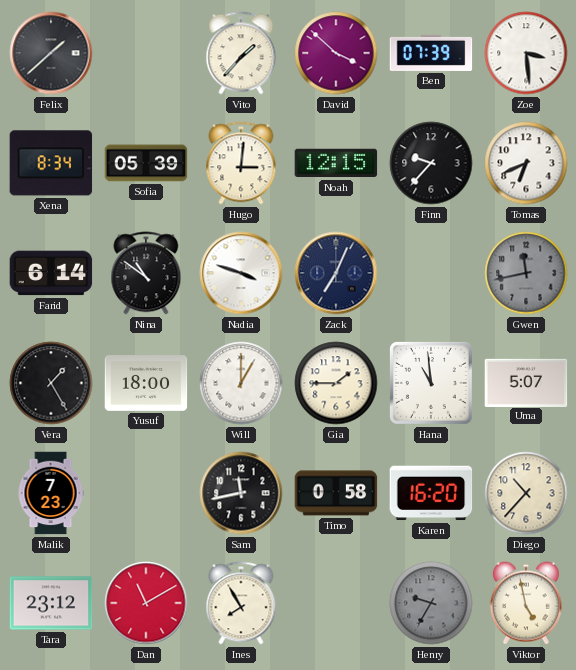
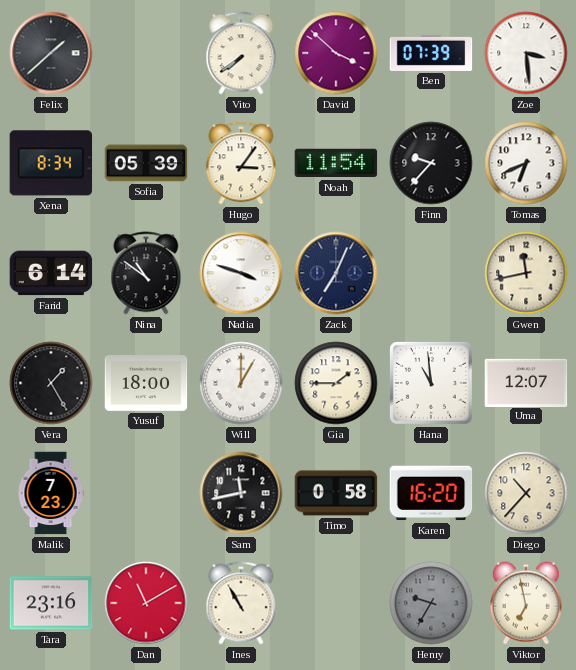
Vito: 1:37 -> 7:39
Hugo: 3:01 -> 3:06
Noah: 12:15 -> 11:54
Gwen dial: grey -> cream
Uma: 5:07 -> 12:07
Tara: 23:12 -> 23:16
Ines: 7:55 -> 10:55
Viktor: 4:58 -> 6:58
